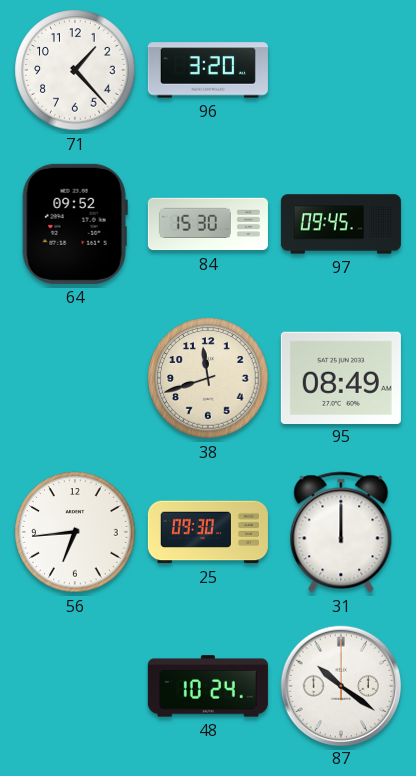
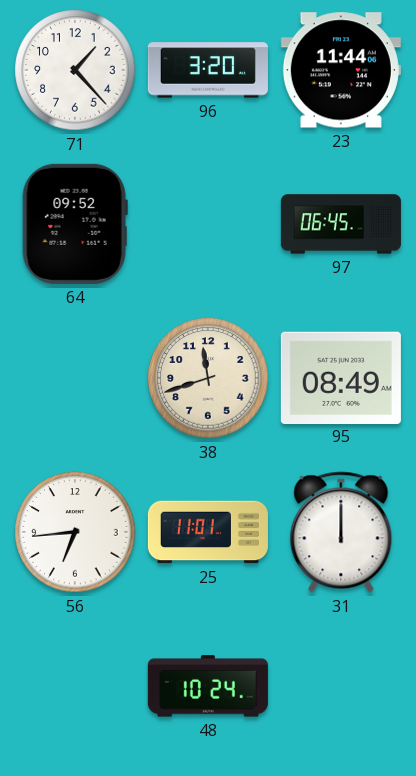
23: none -> 11:44
84: 15:30 -> none
97: 09:45 -> 06:45
25: 09:30 -> 11:01
87: 10:21 -> none
